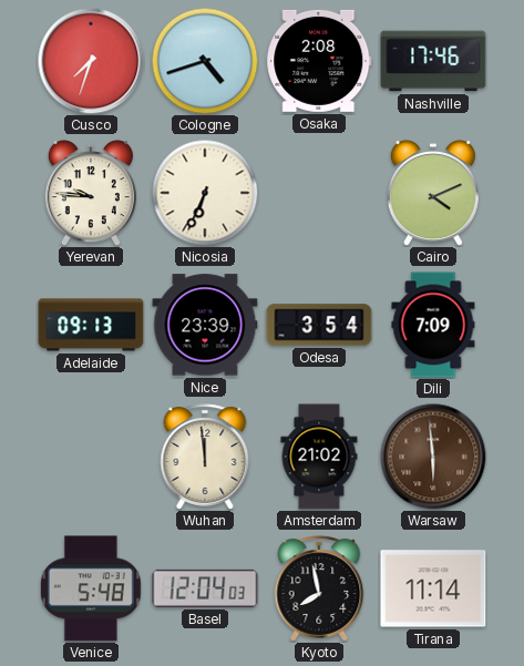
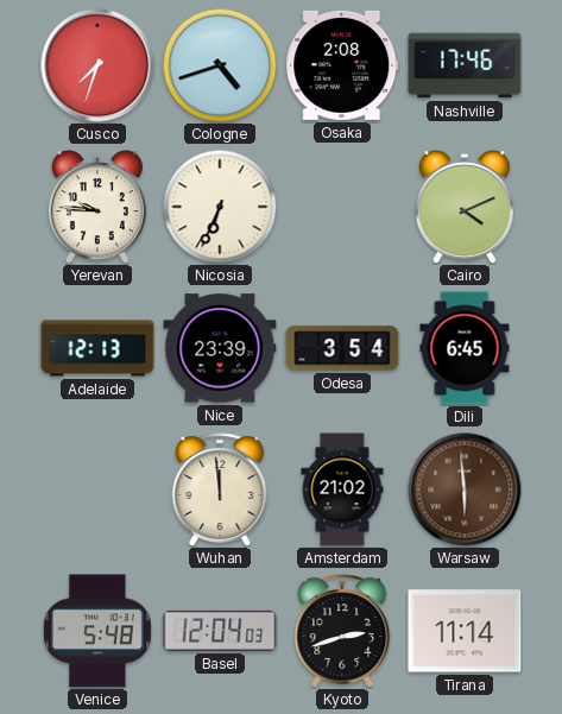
Adelaide: 09:13 -> 12:13
Dili: 7:09 -> 6:45
Kyoto: 7:58 -> 2:42
